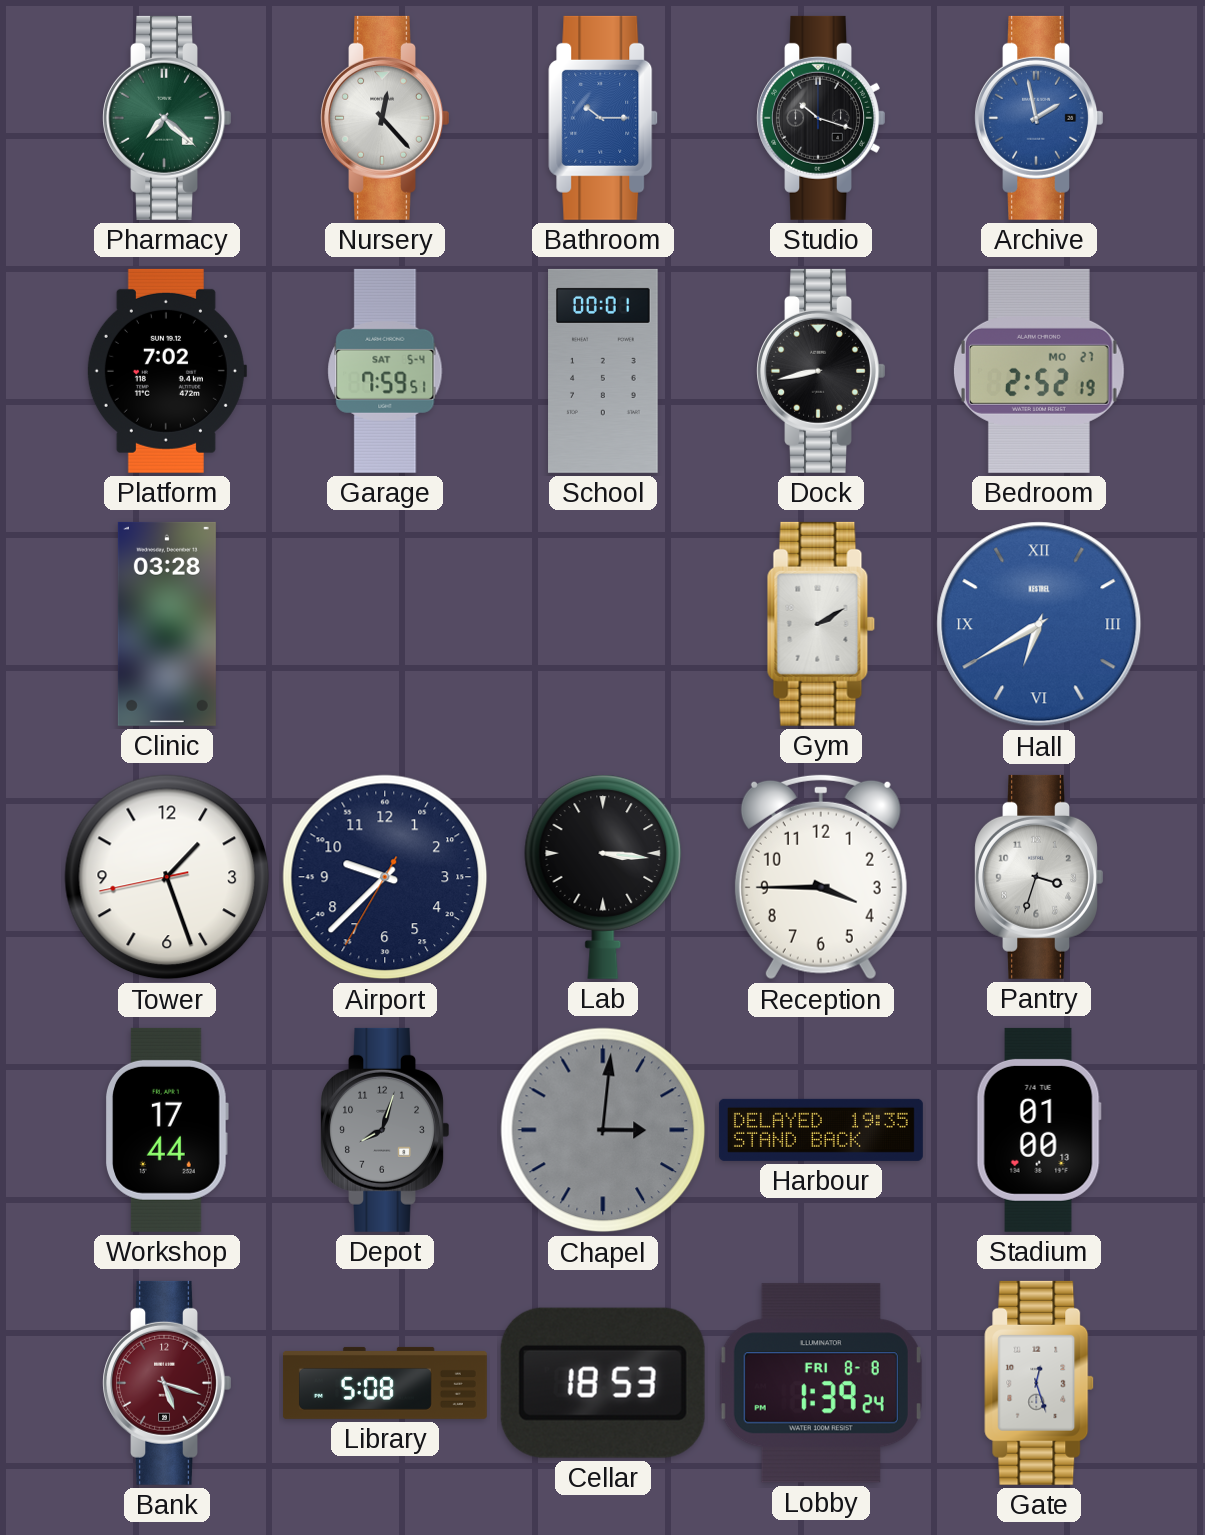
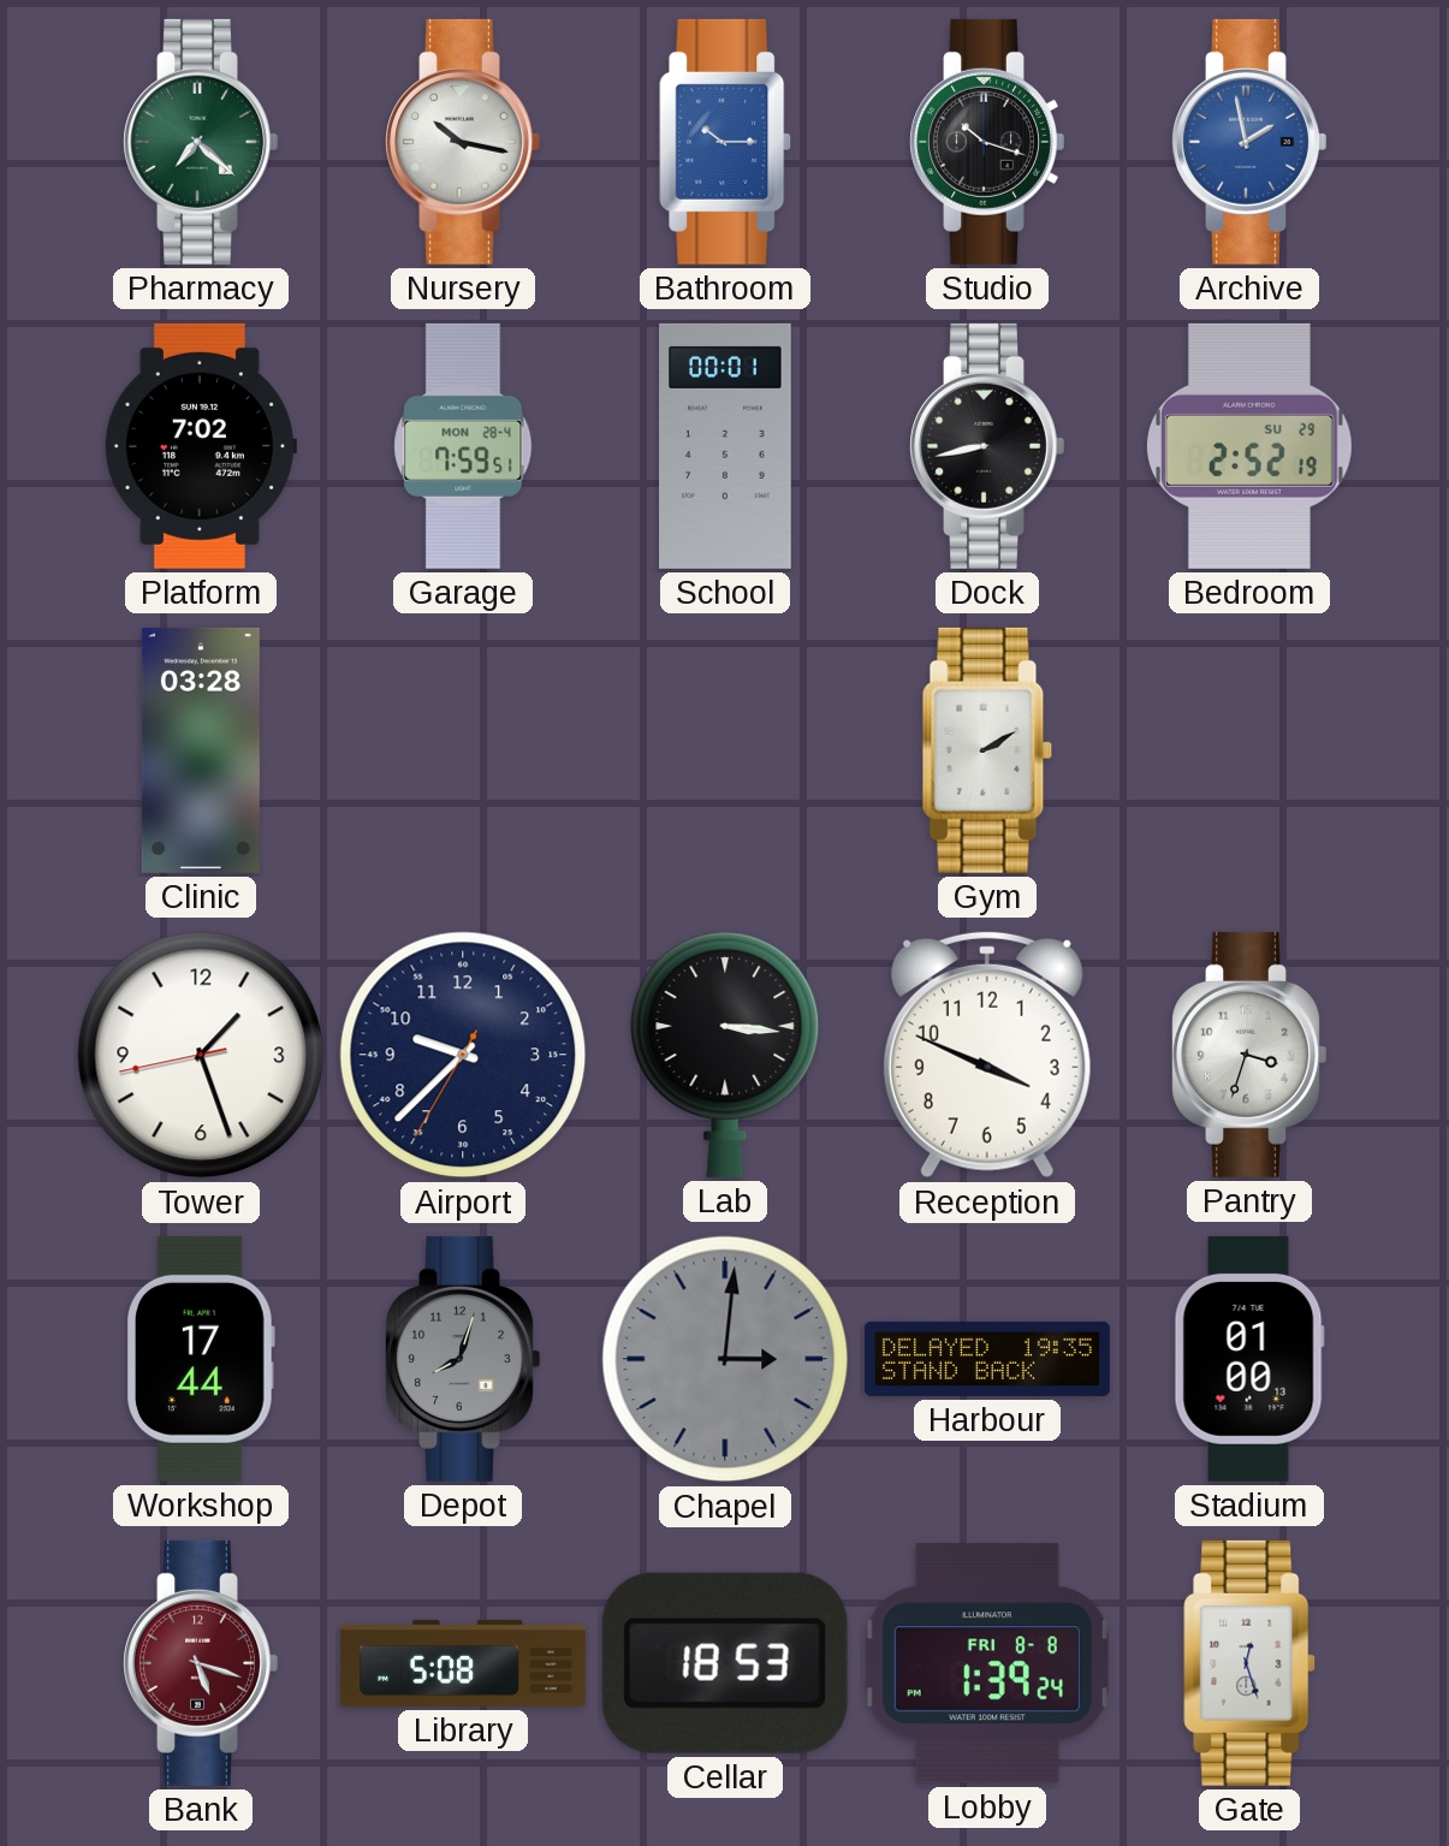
Nursery: 12:23 -> 10:17
Garage date: SAT 5-4 -> MON 28-4
Bedroom date: MO 27 -> SU 29
Hall: 6:40 -> none
Reception: 3:45 -> 3:49
